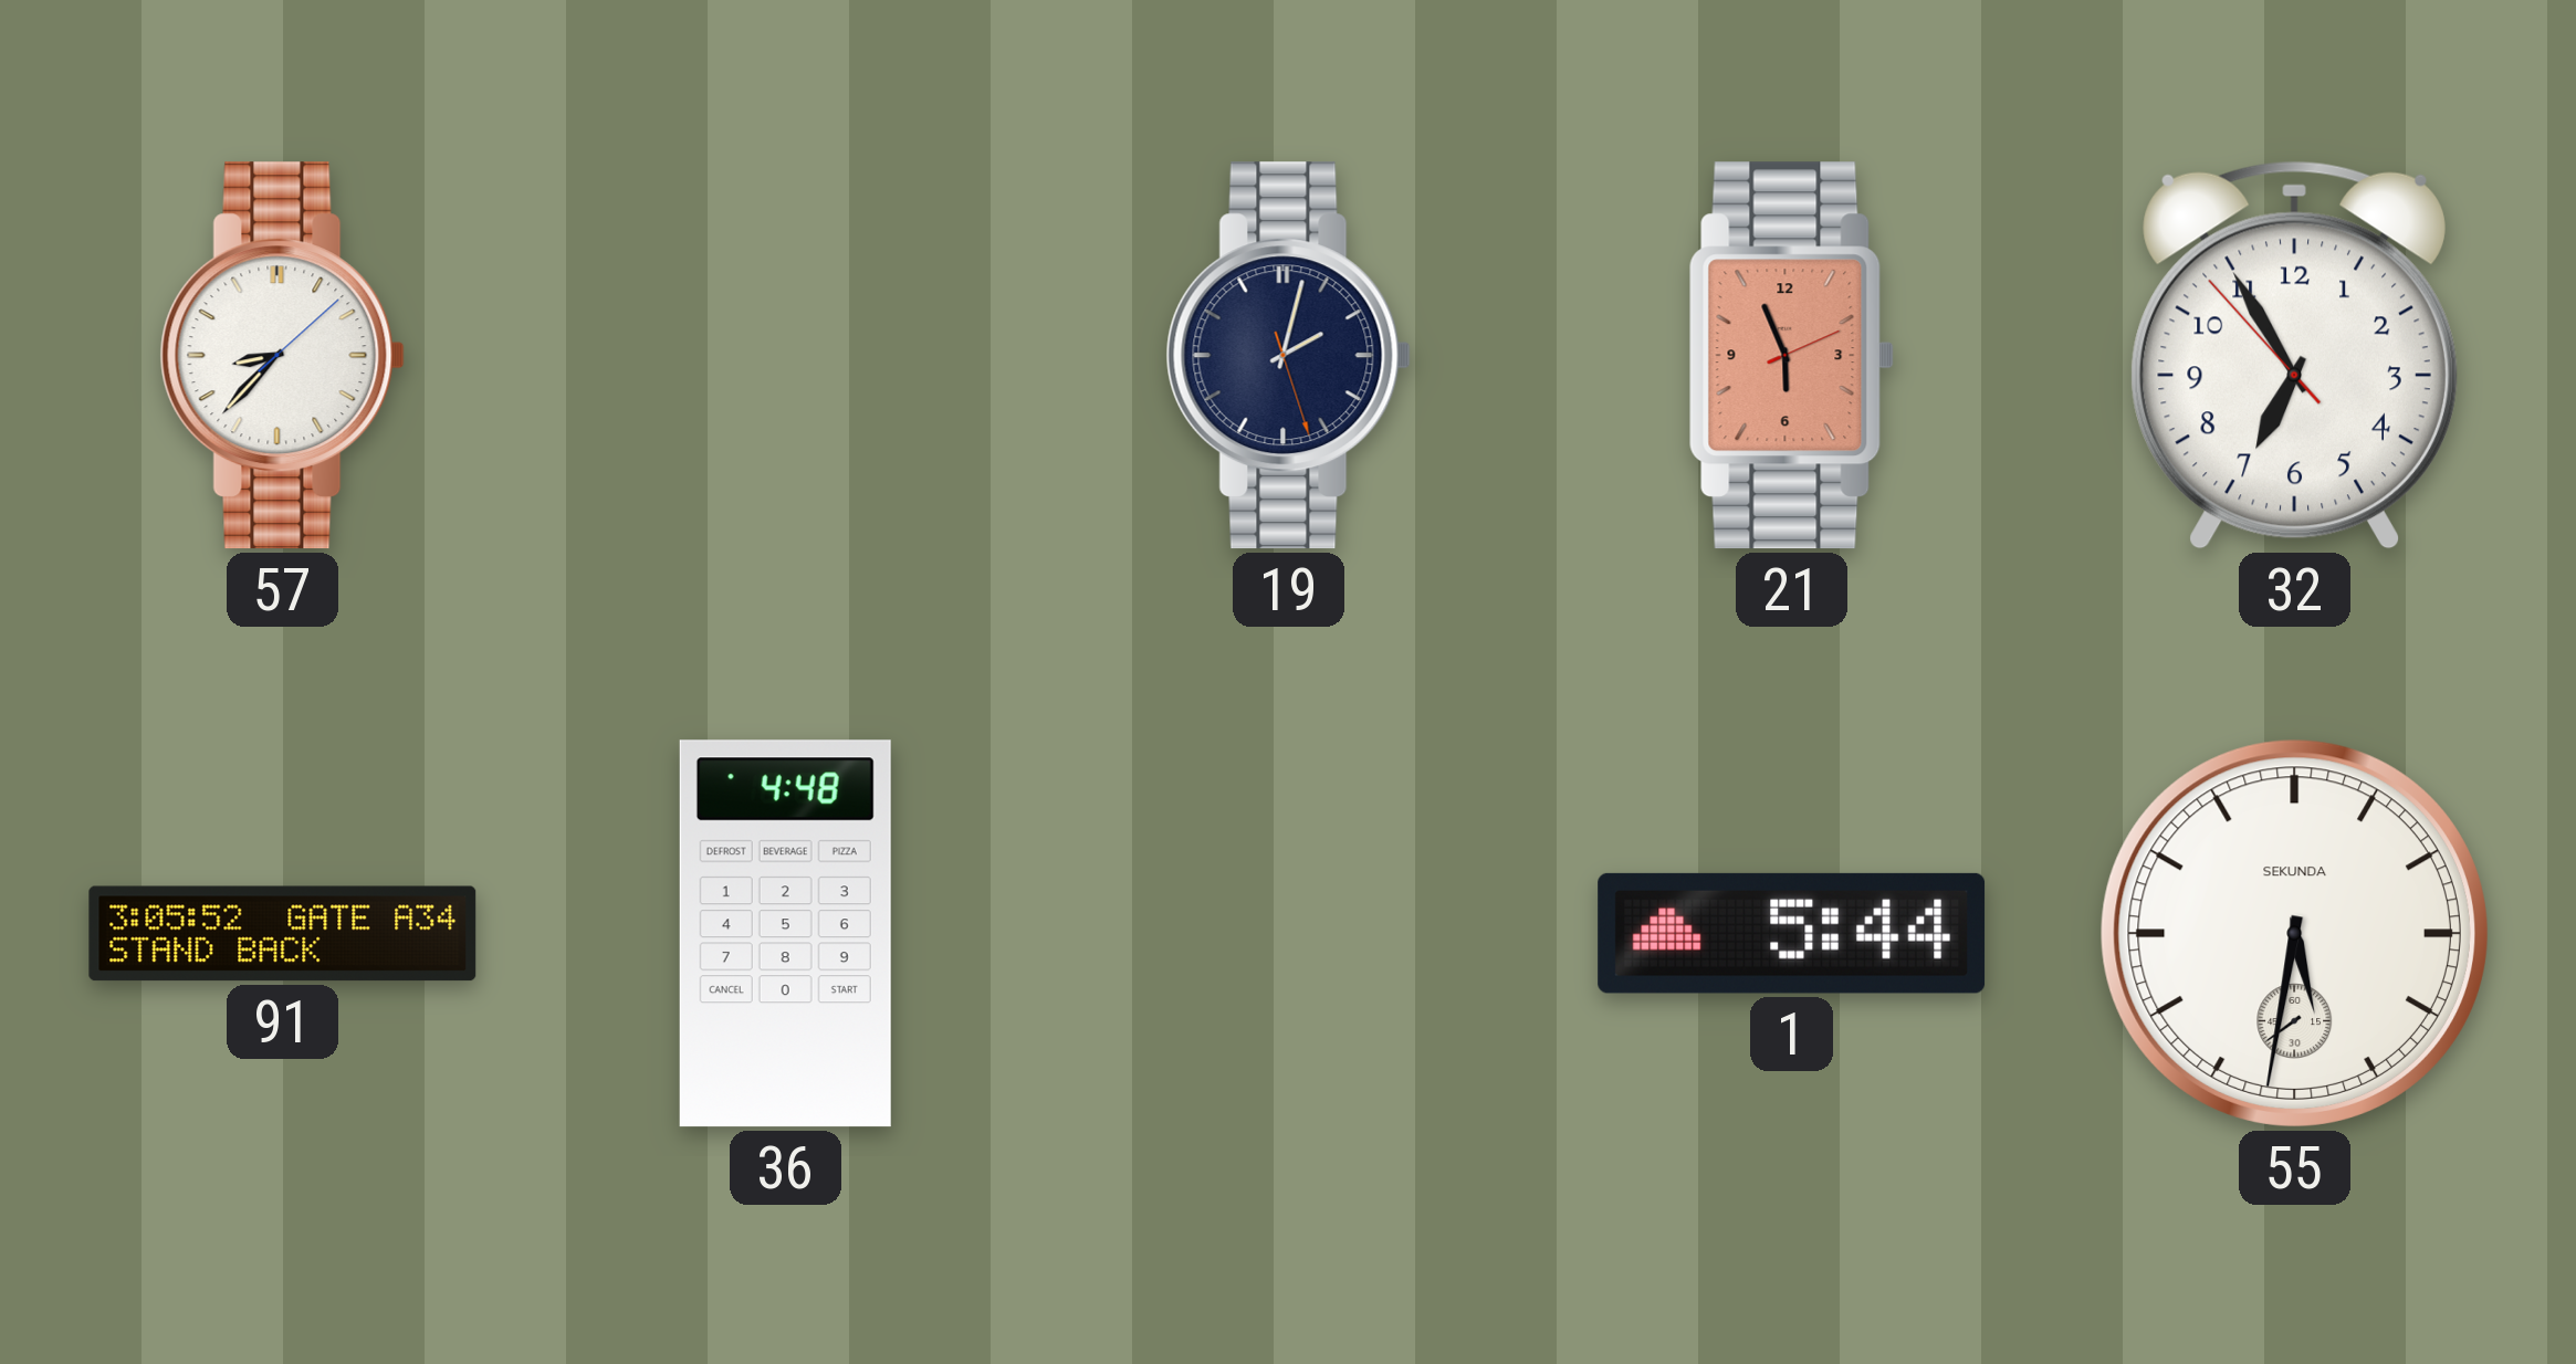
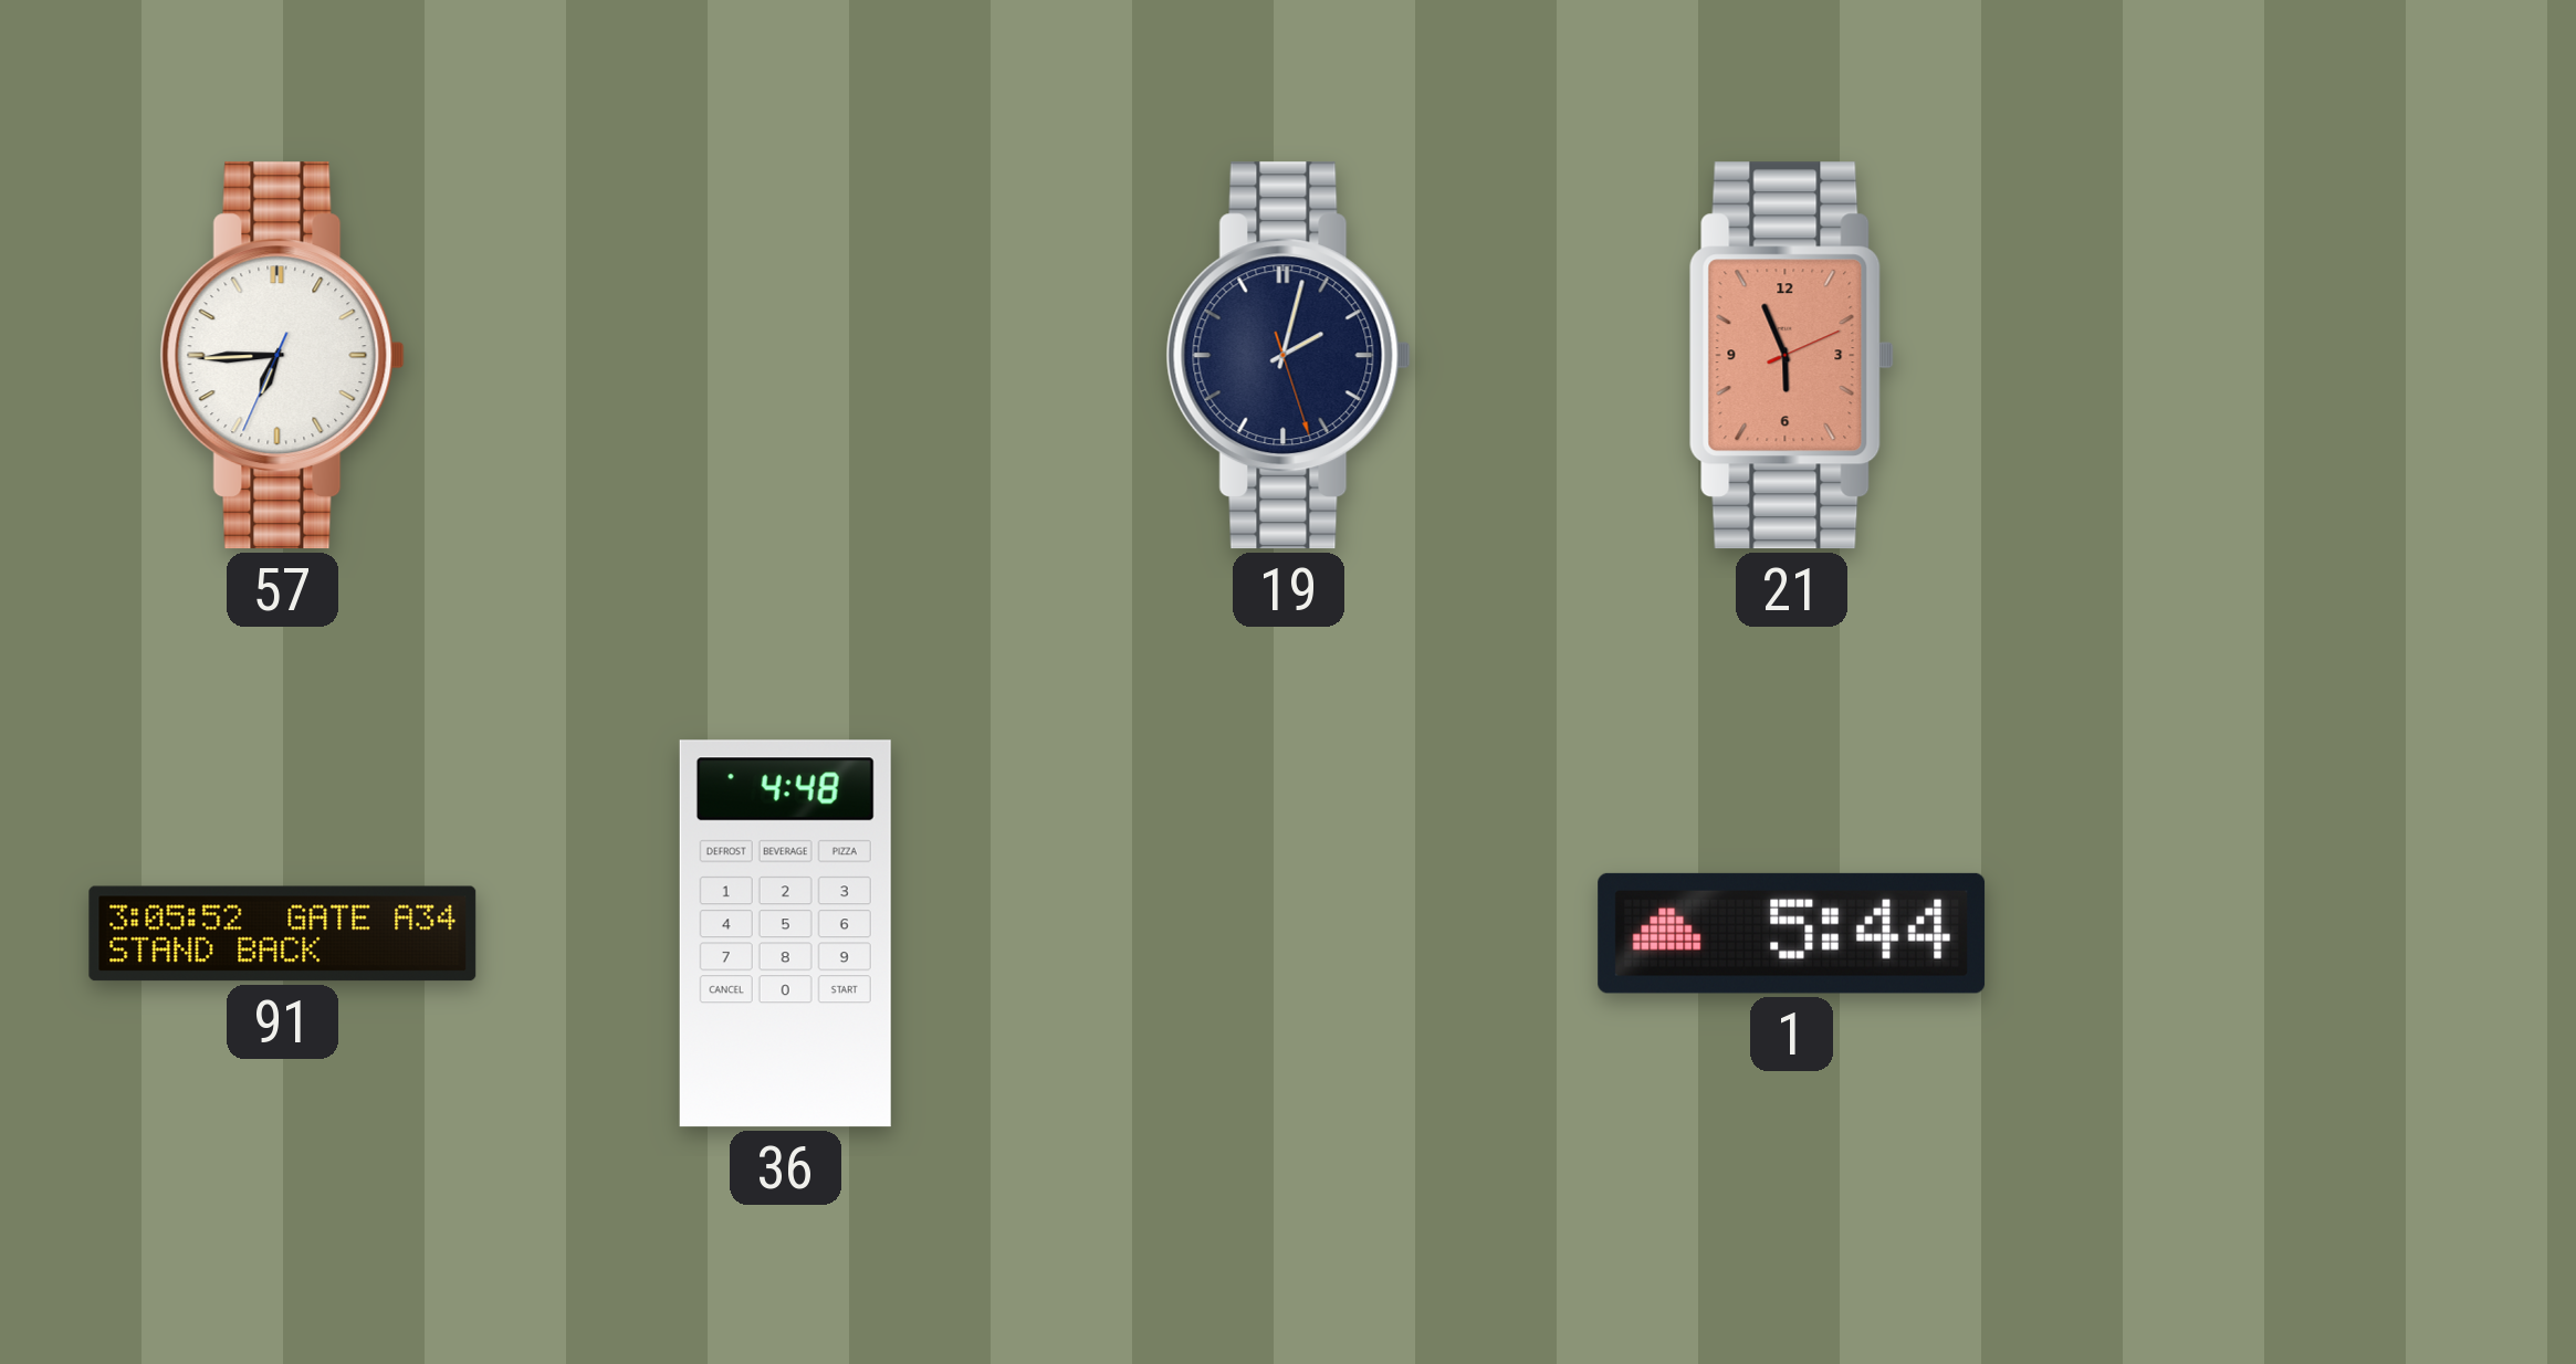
57: 8:37 -> 6:44
32: 6:54 -> none
55: 5:31 -> none
